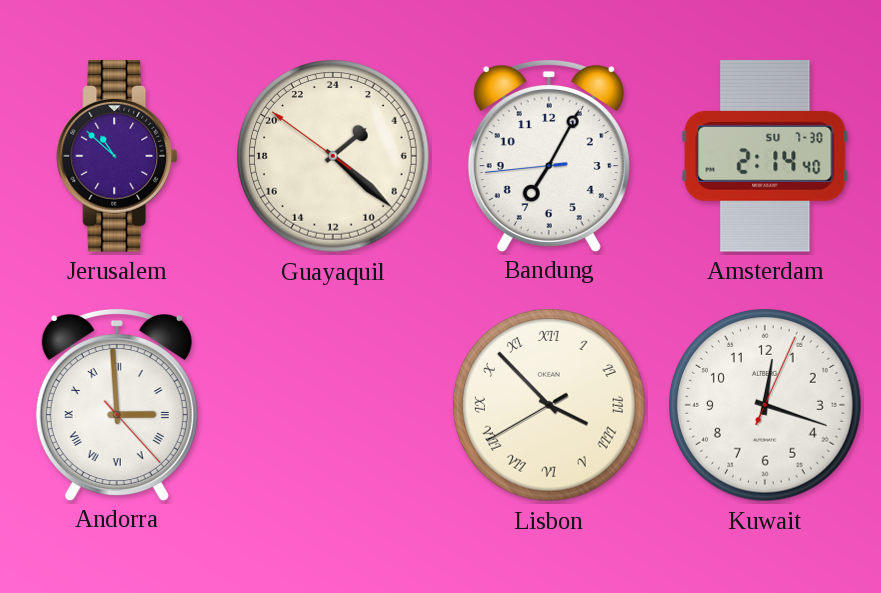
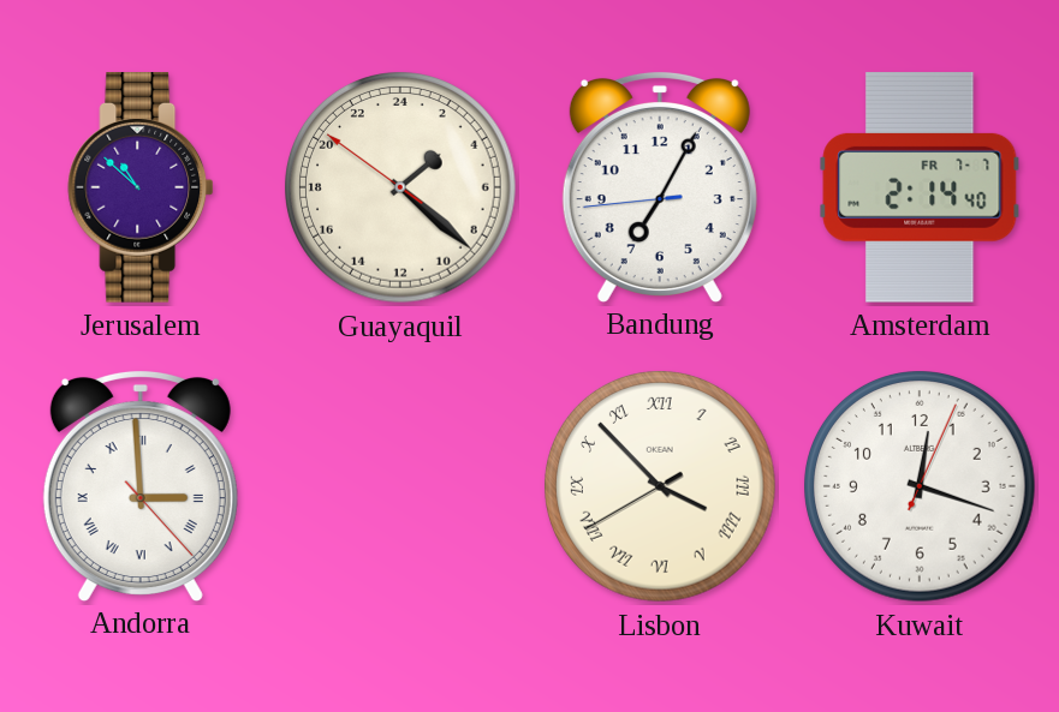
Amsterdam date: SU 7-30 -> FR 7-7
